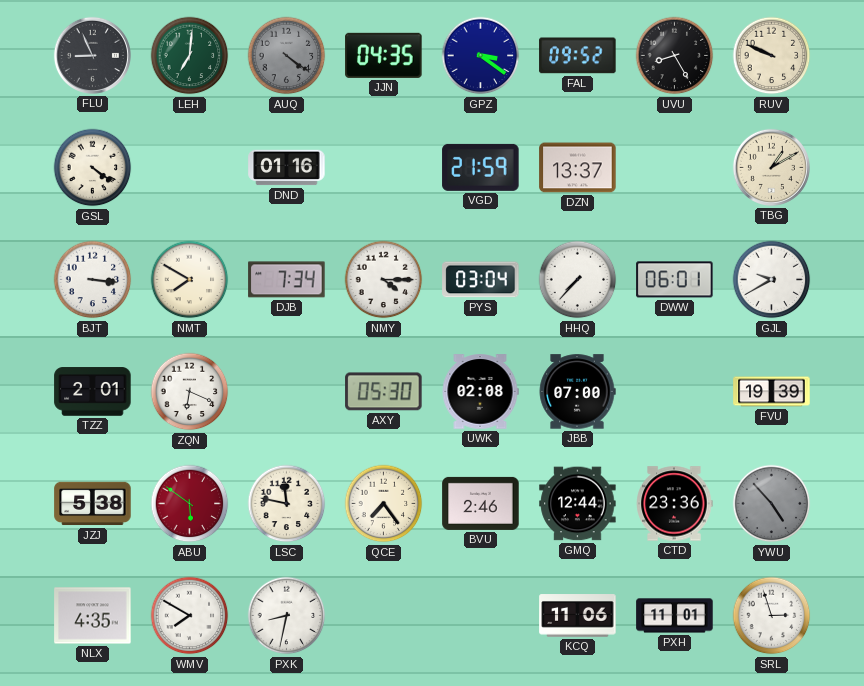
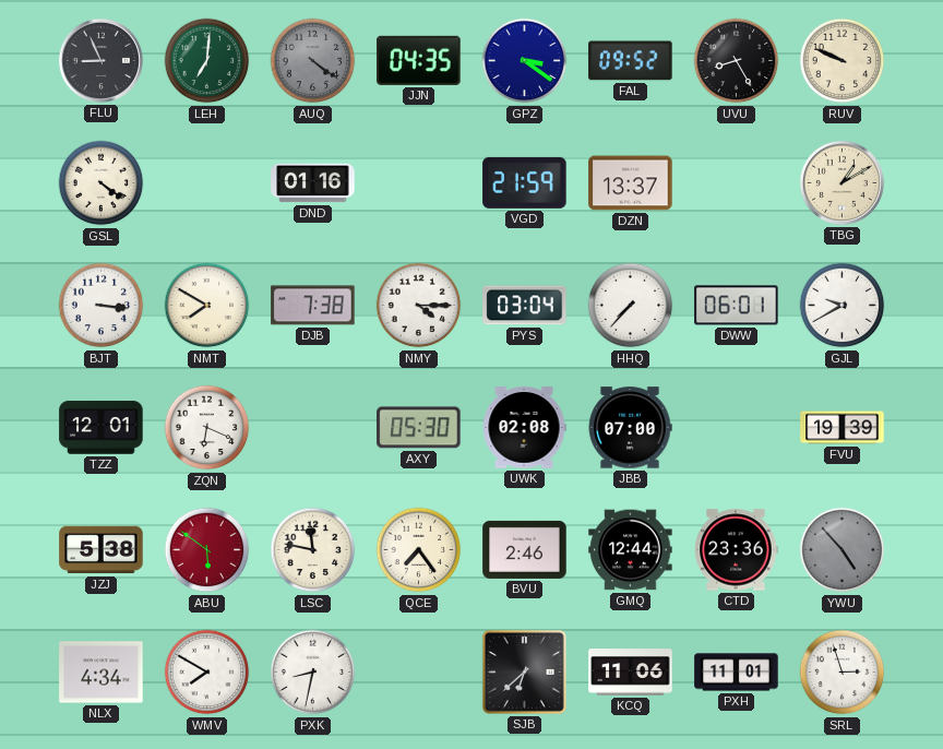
DJB: 7:34 -> 7:38
TZZ: 2:01 -> 12:01
NLX: 4:35 -> 4:34
SJB: none -> 6:38
